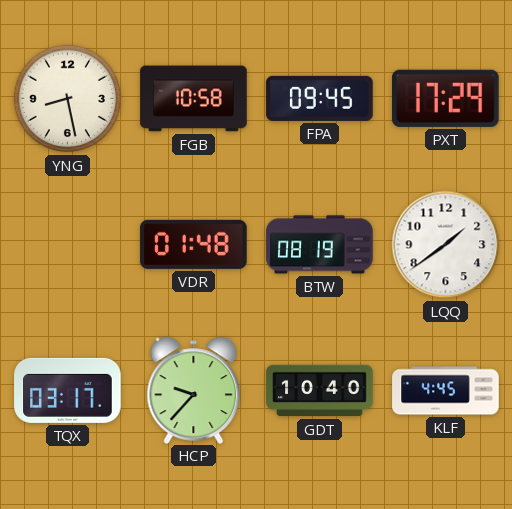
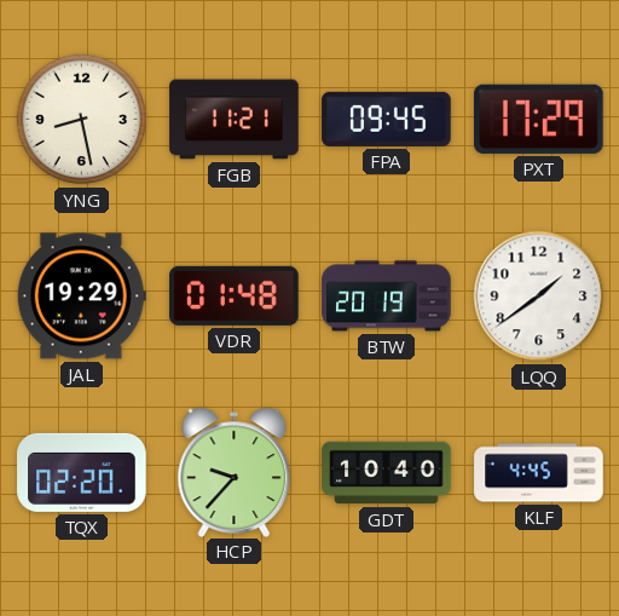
FGB: 10:58 -> 11:21
JAL: none -> 19:29
BTW: 08:19 -> 20:19
TQX: 03:17 -> 02:20
